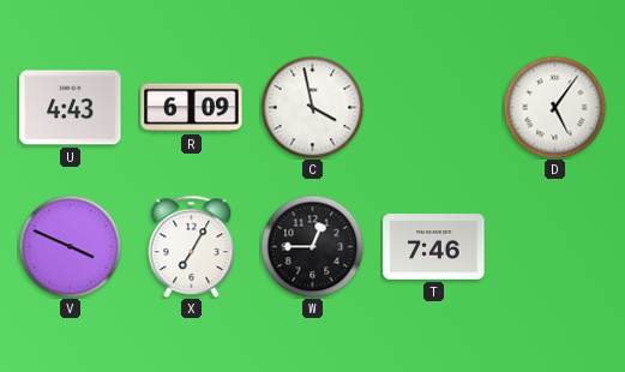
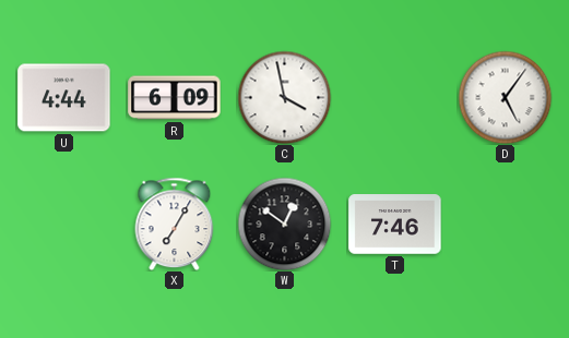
U: 4:43 -> 4:44
V: 3:49 -> none
W: 12:45 -> 12:51
